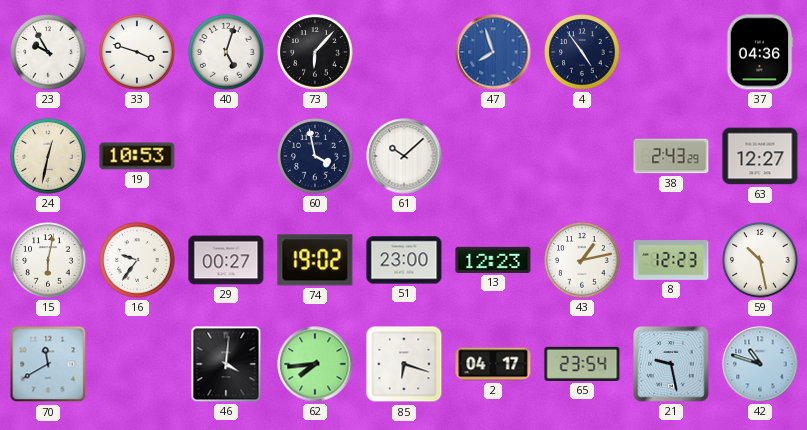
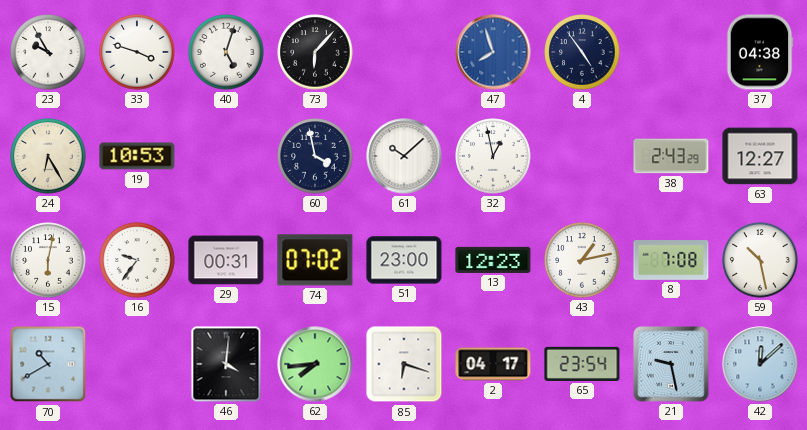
37: 04:36 -> 04:38
24: 12:32 -> 6:25
32: none -> 12:58
29: 00:27 -> 00:31
74: 19:02 -> 07:02
8: 12:23 -> 7:08
70: 11:40 -> 10:40
42: 10:48 -> 12:08
